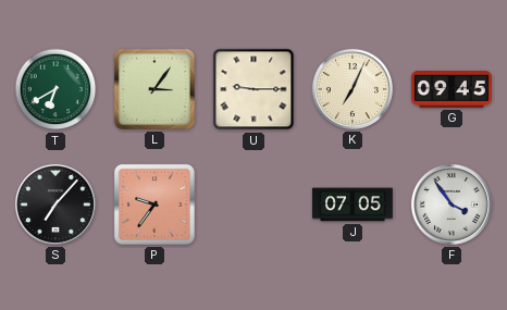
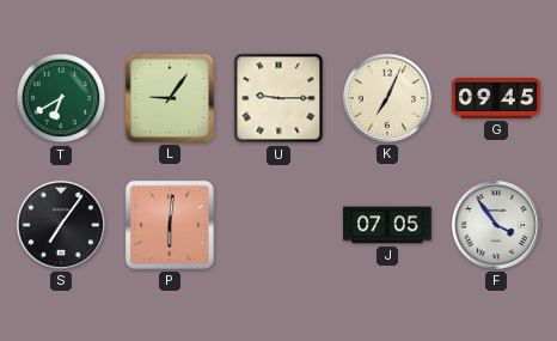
L: 3:06 -> 9:06
S: 7:07 -> 7:06
P: 9:36 -> 6:01
